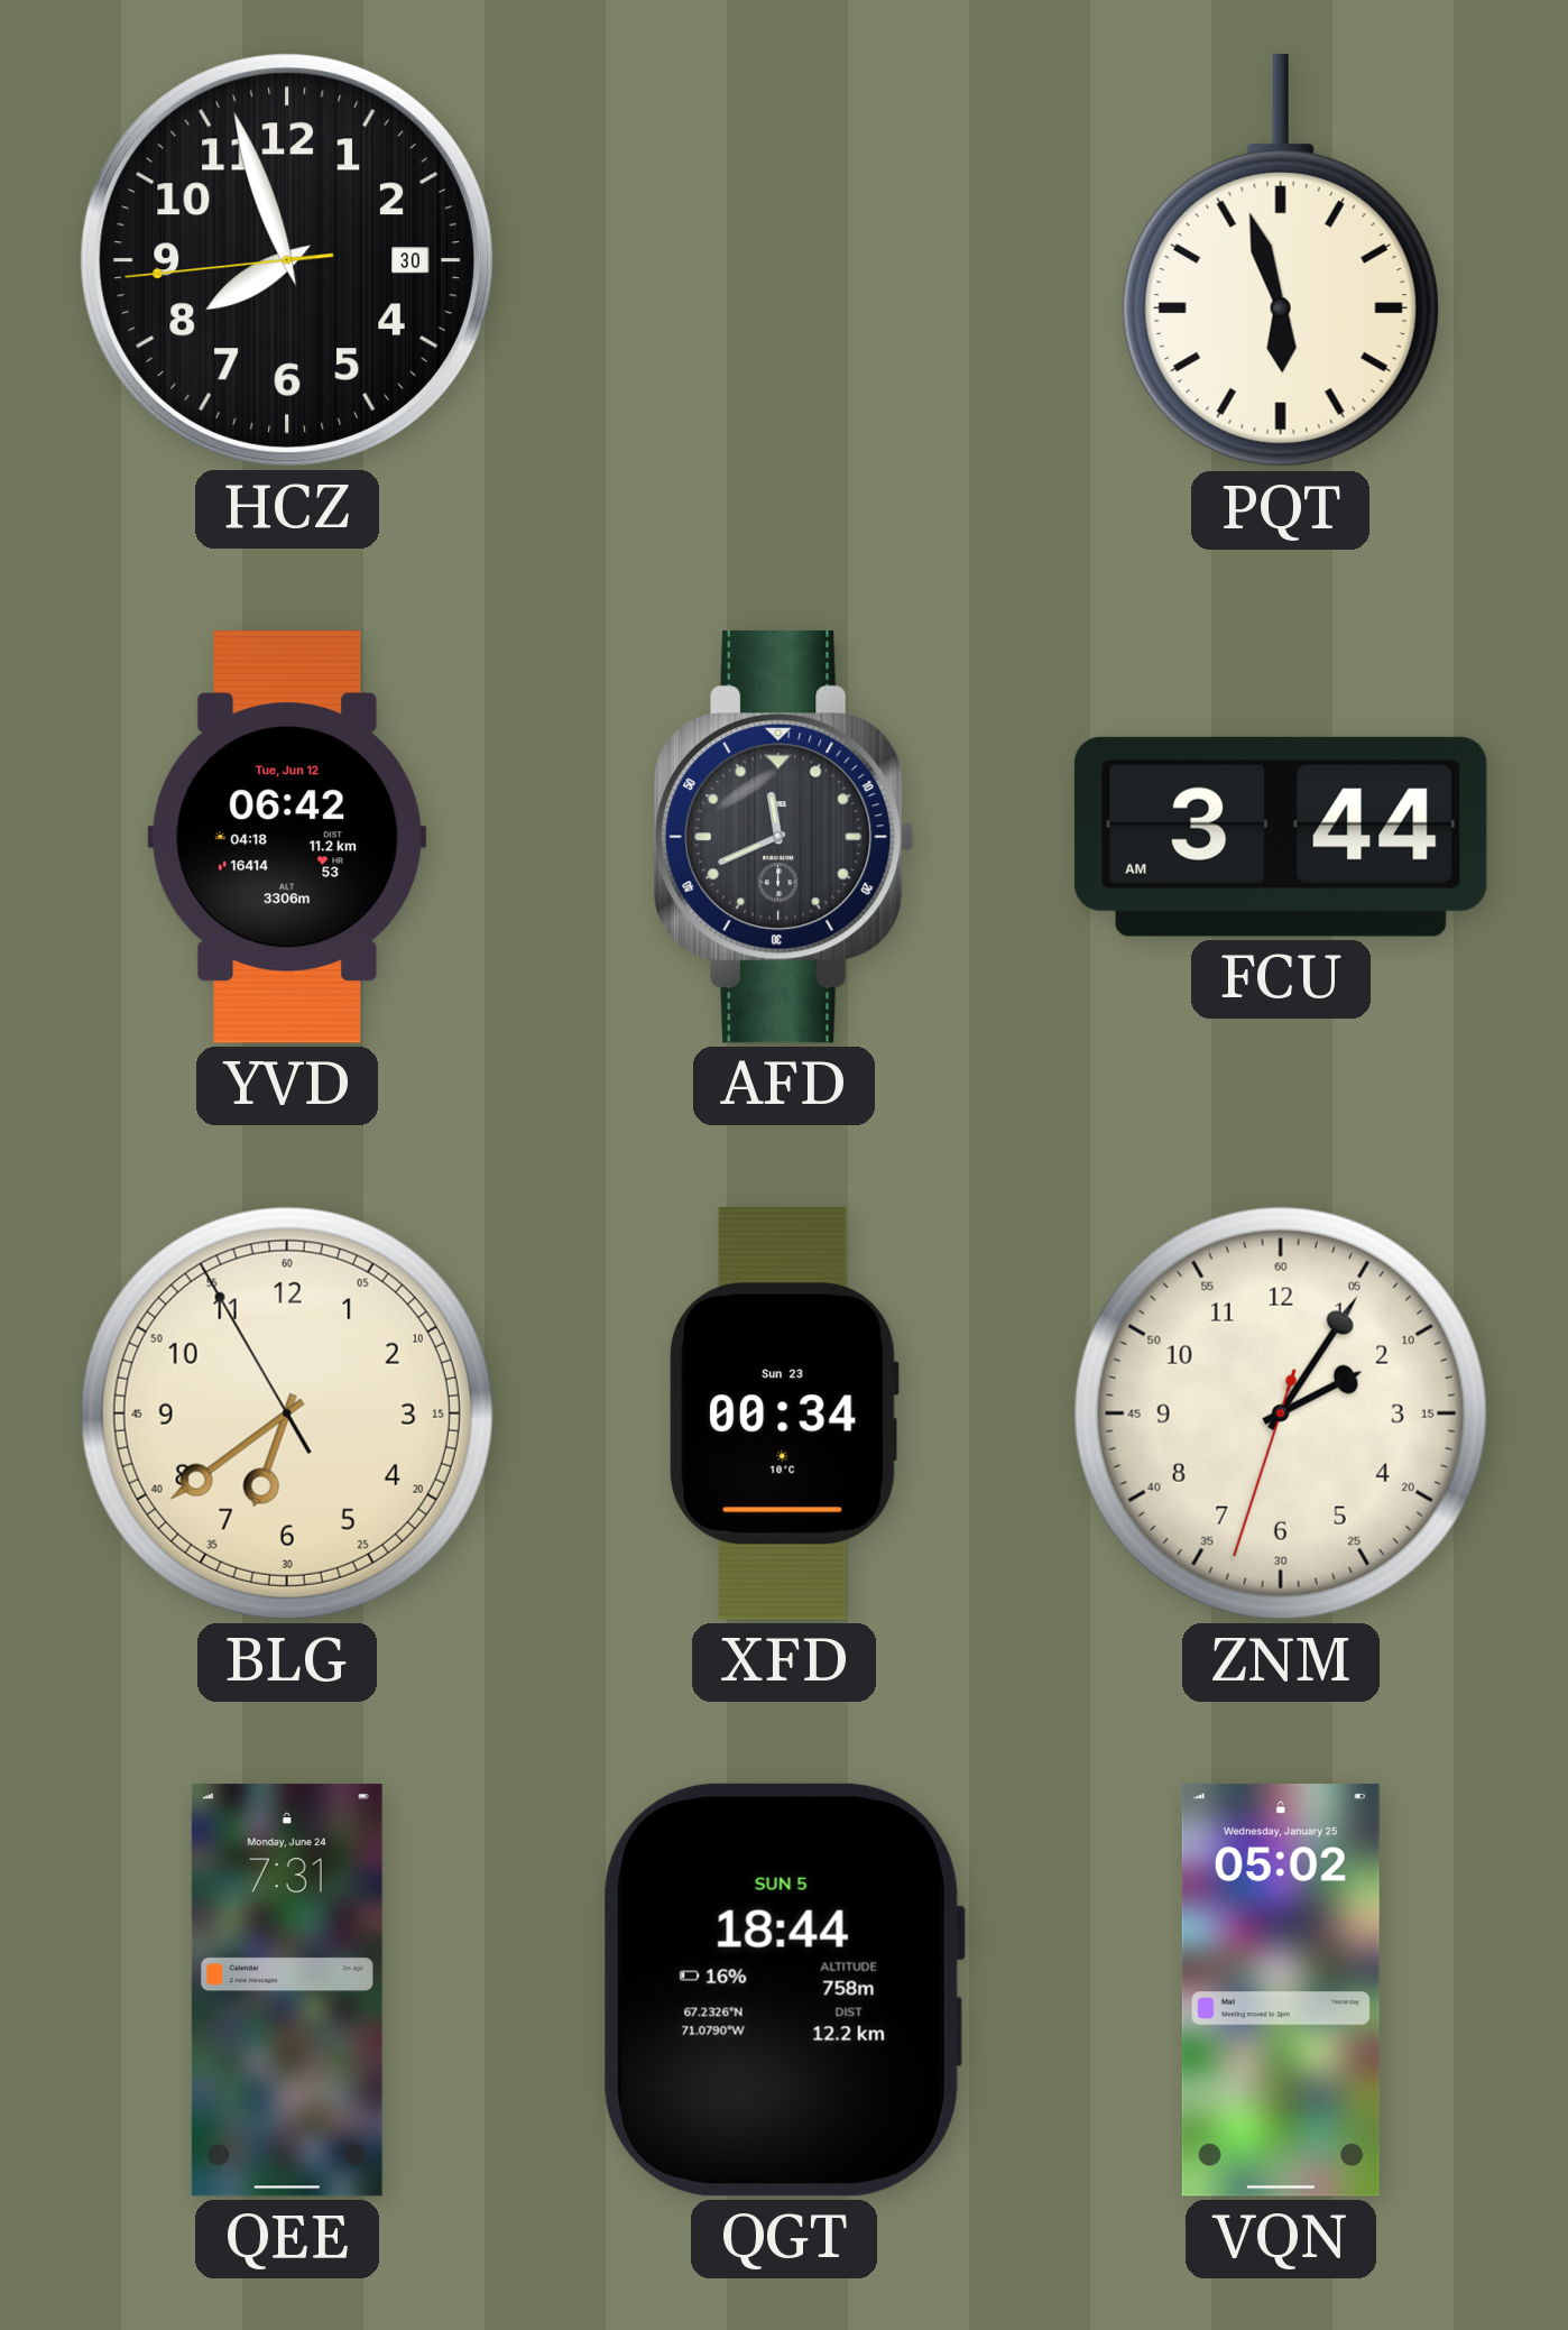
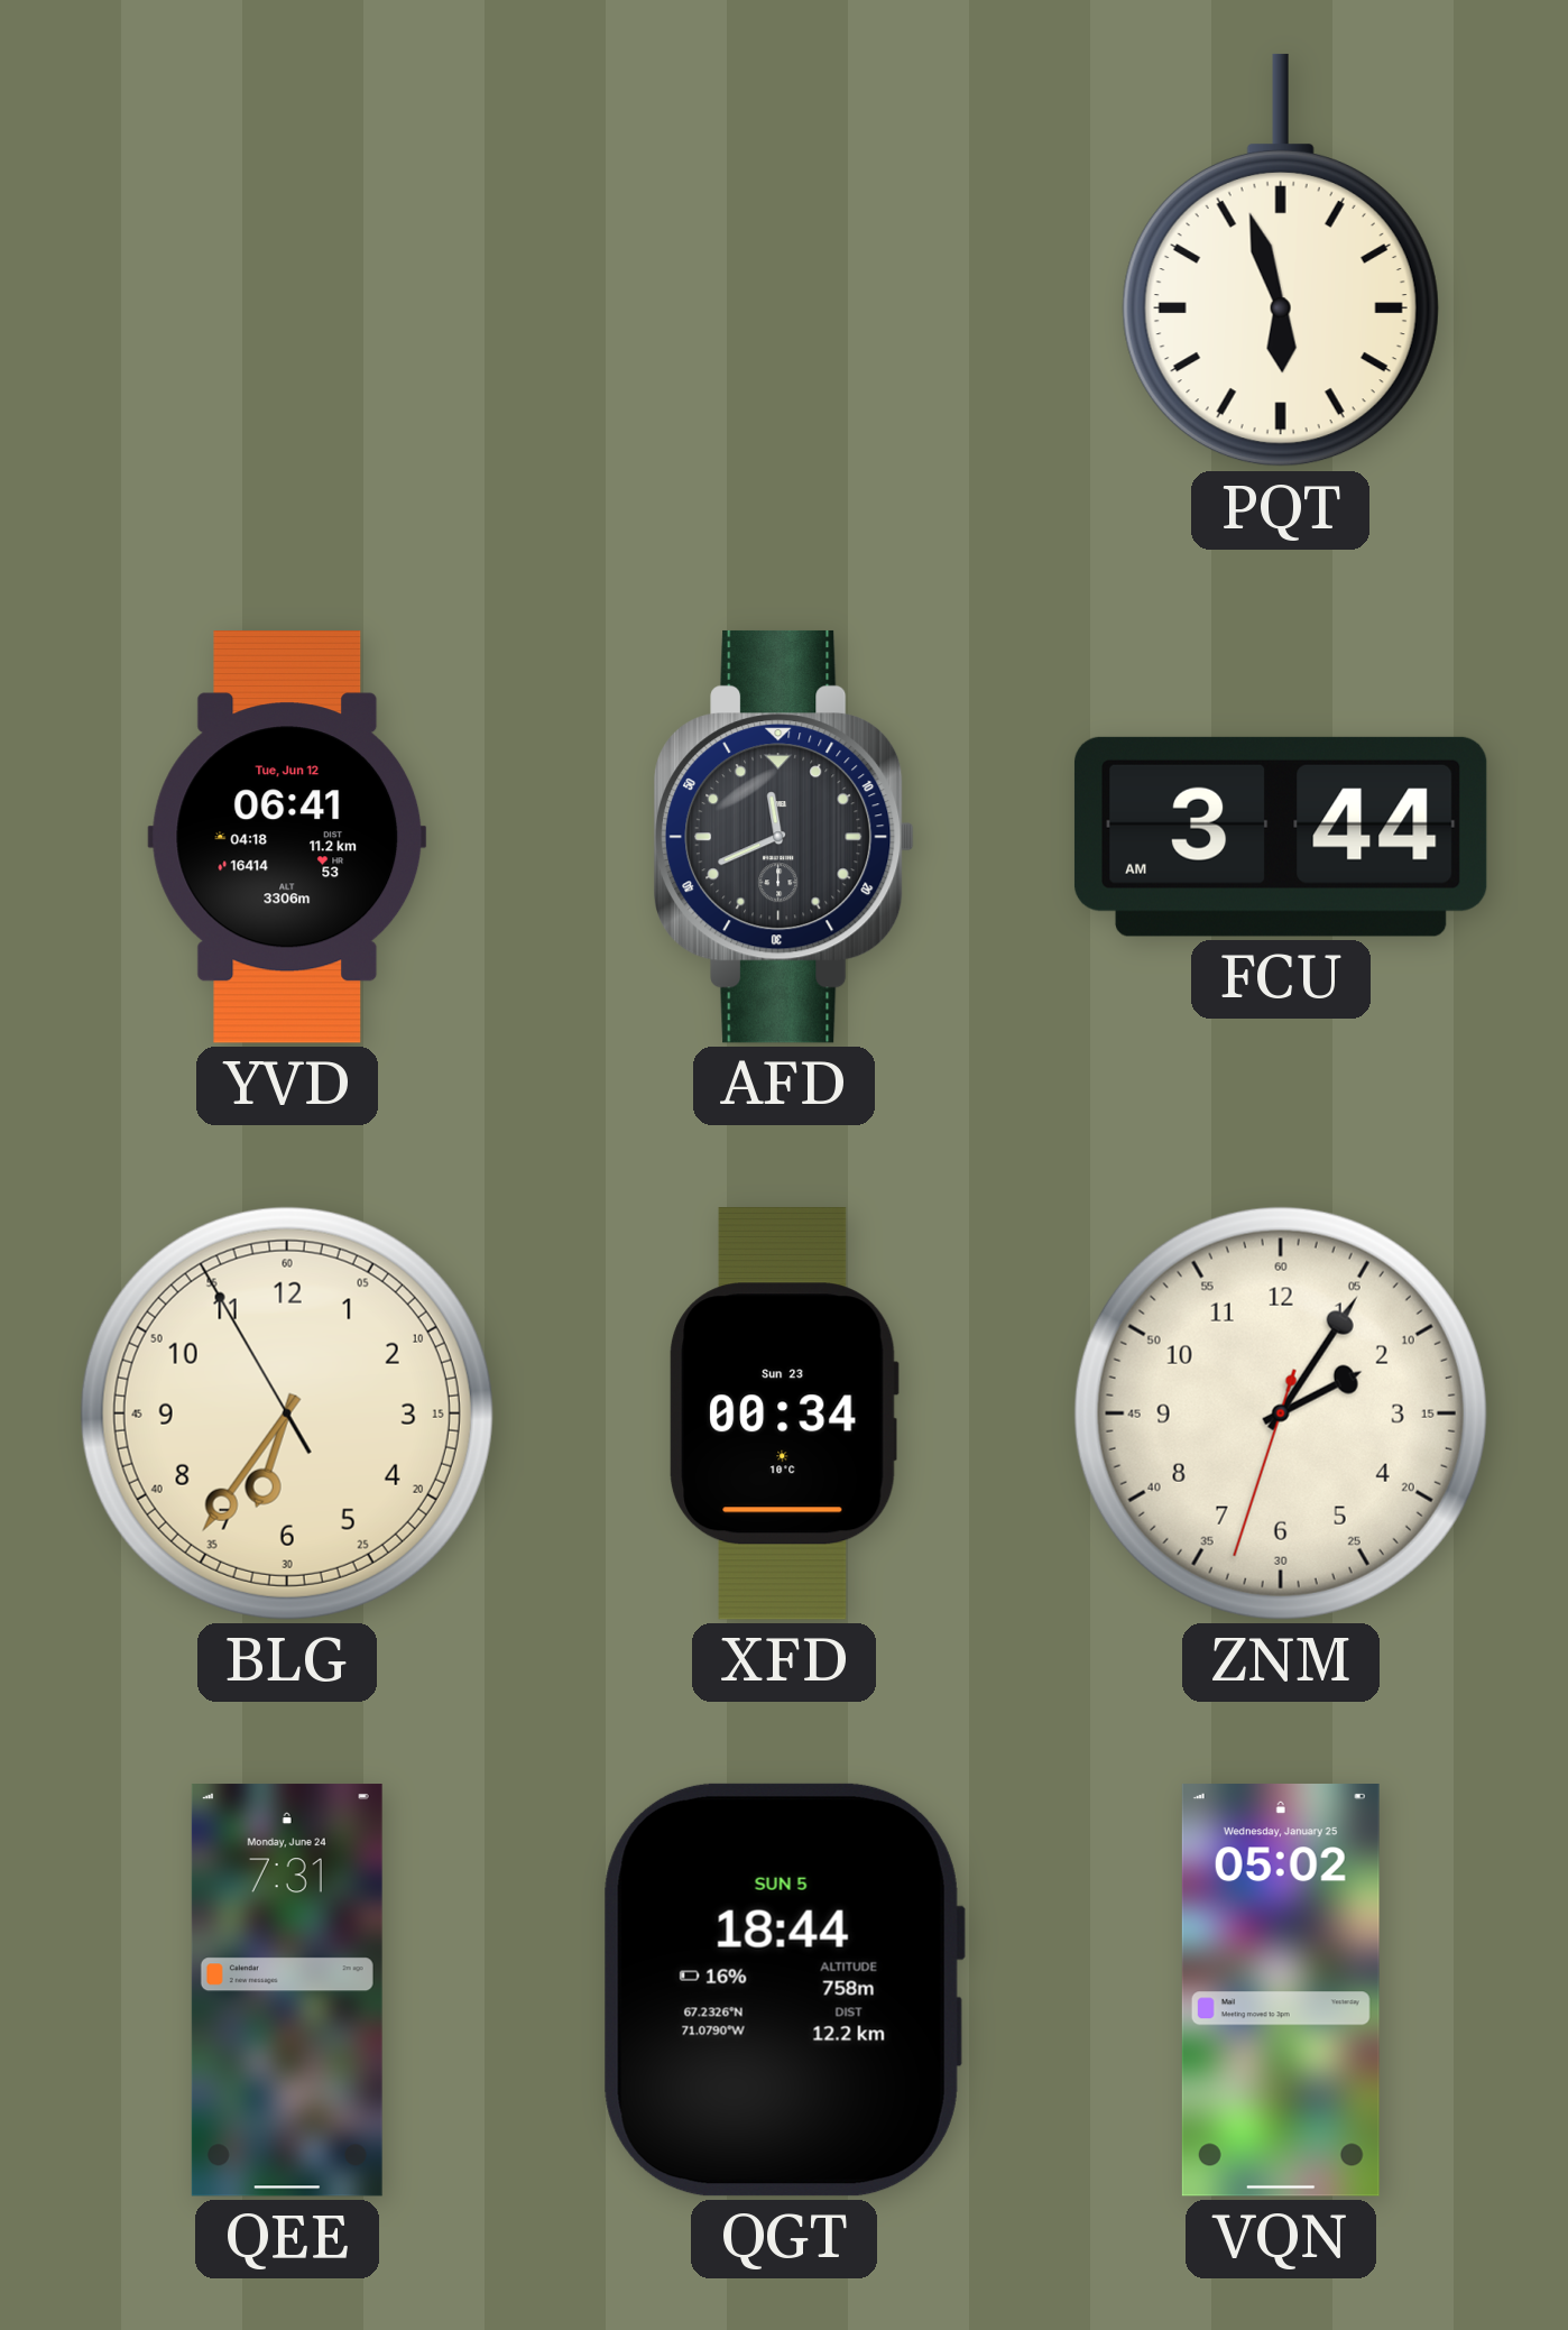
HCZ: 7:56 -> none
YVD: 06:42 -> 06:41
BLG: 6:38 -> 6:35
